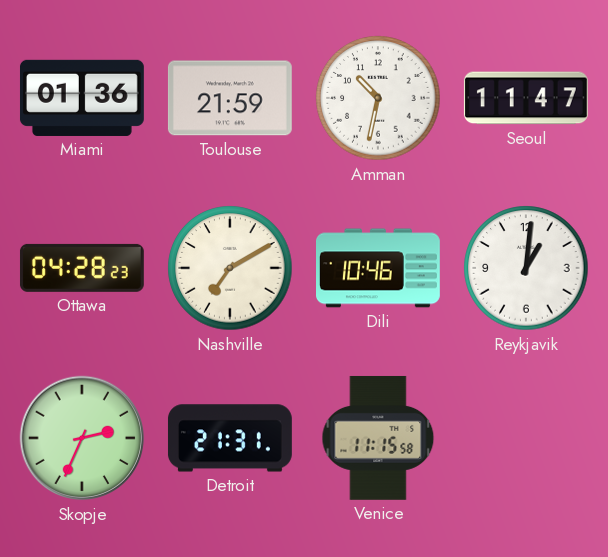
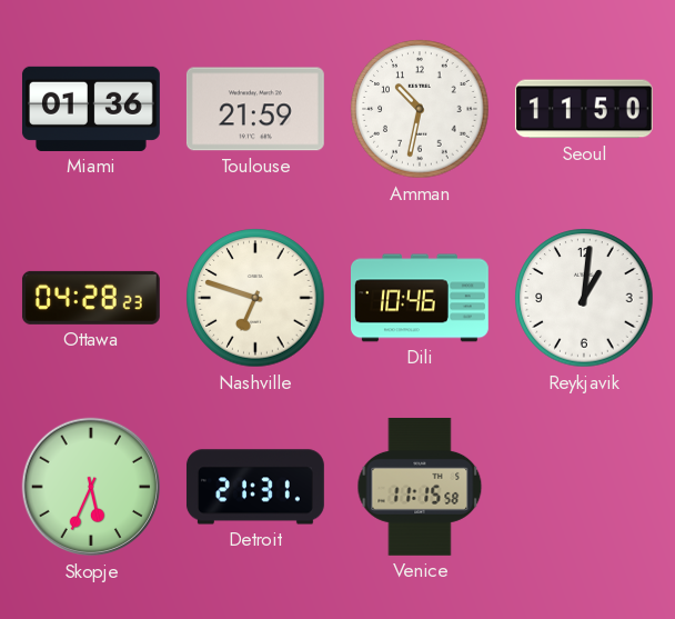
Seoul: 11:47 -> 11:50
Nashville: 7:10 -> 6:48
Skopje: 2:34 -> 5:34
